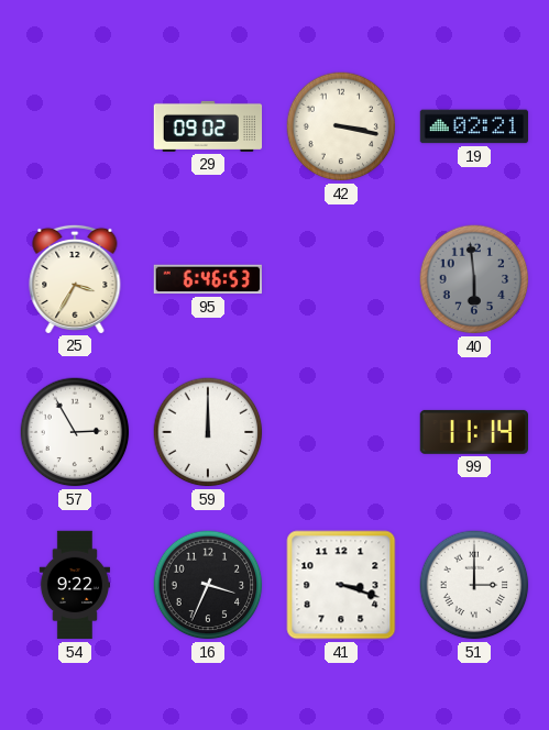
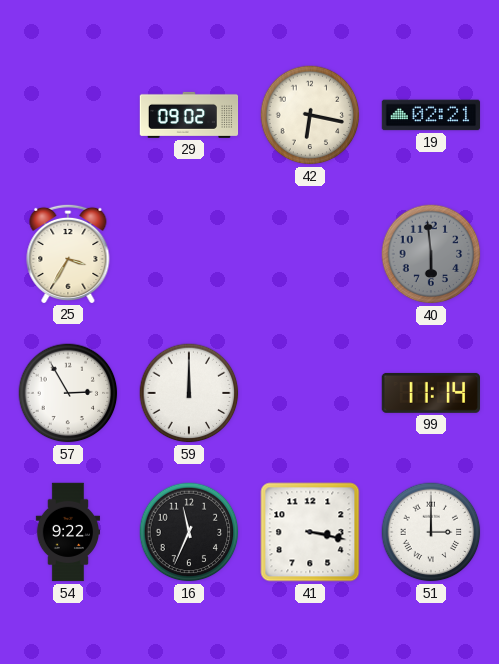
42: 3:17 -> 6:17
95: 6:46 -> none
16: 3:34 -> 11:34
41: 3:18 -> 3:17
